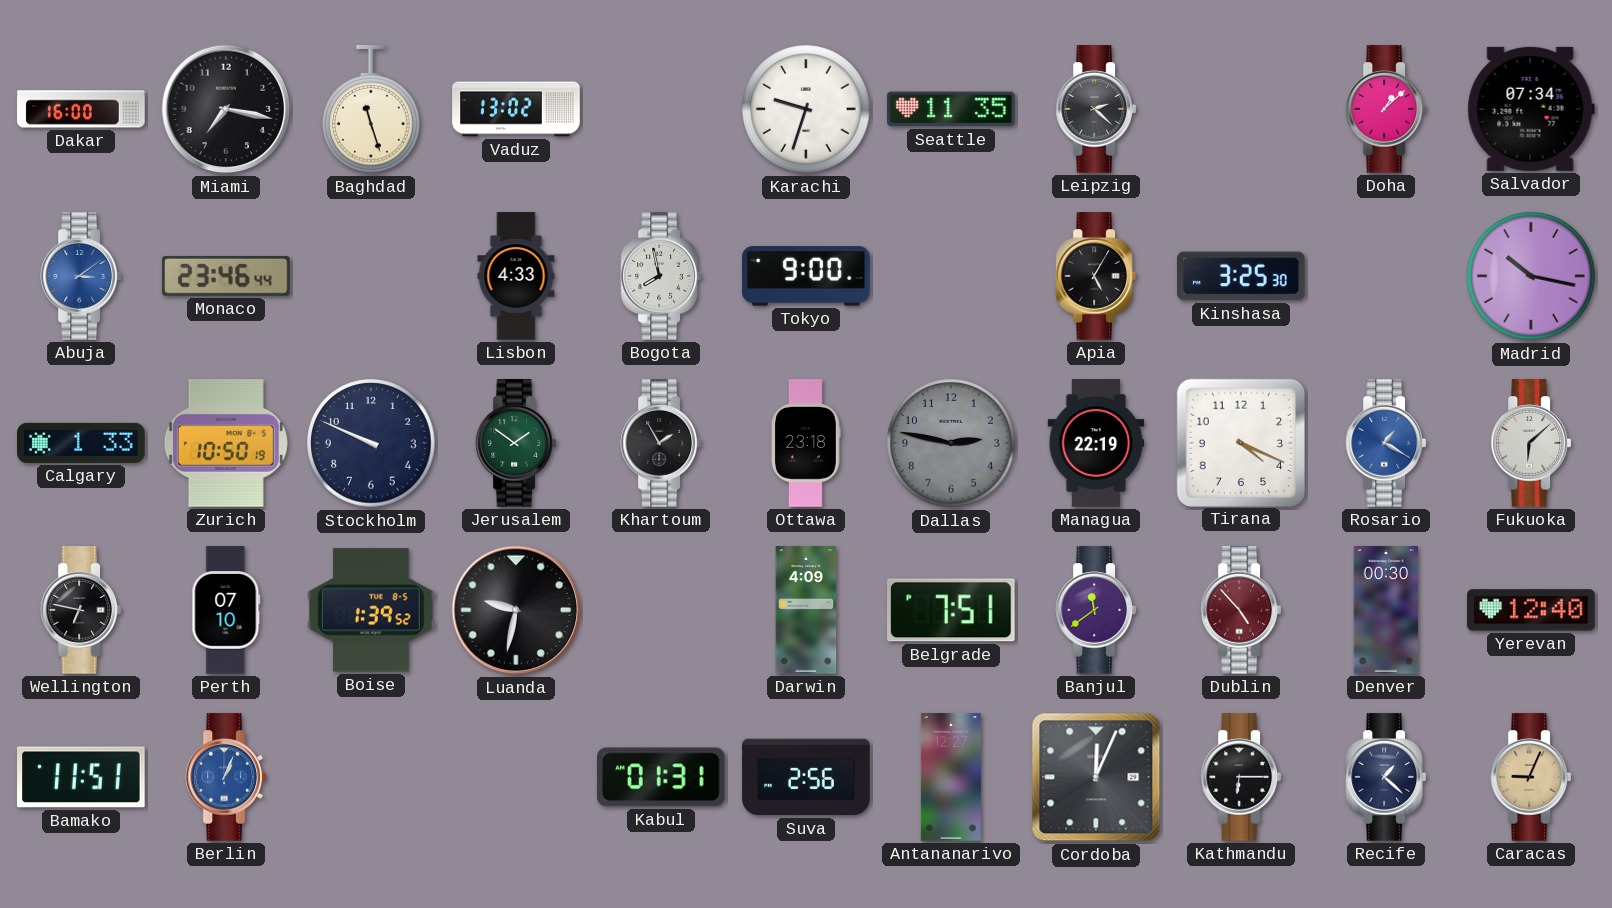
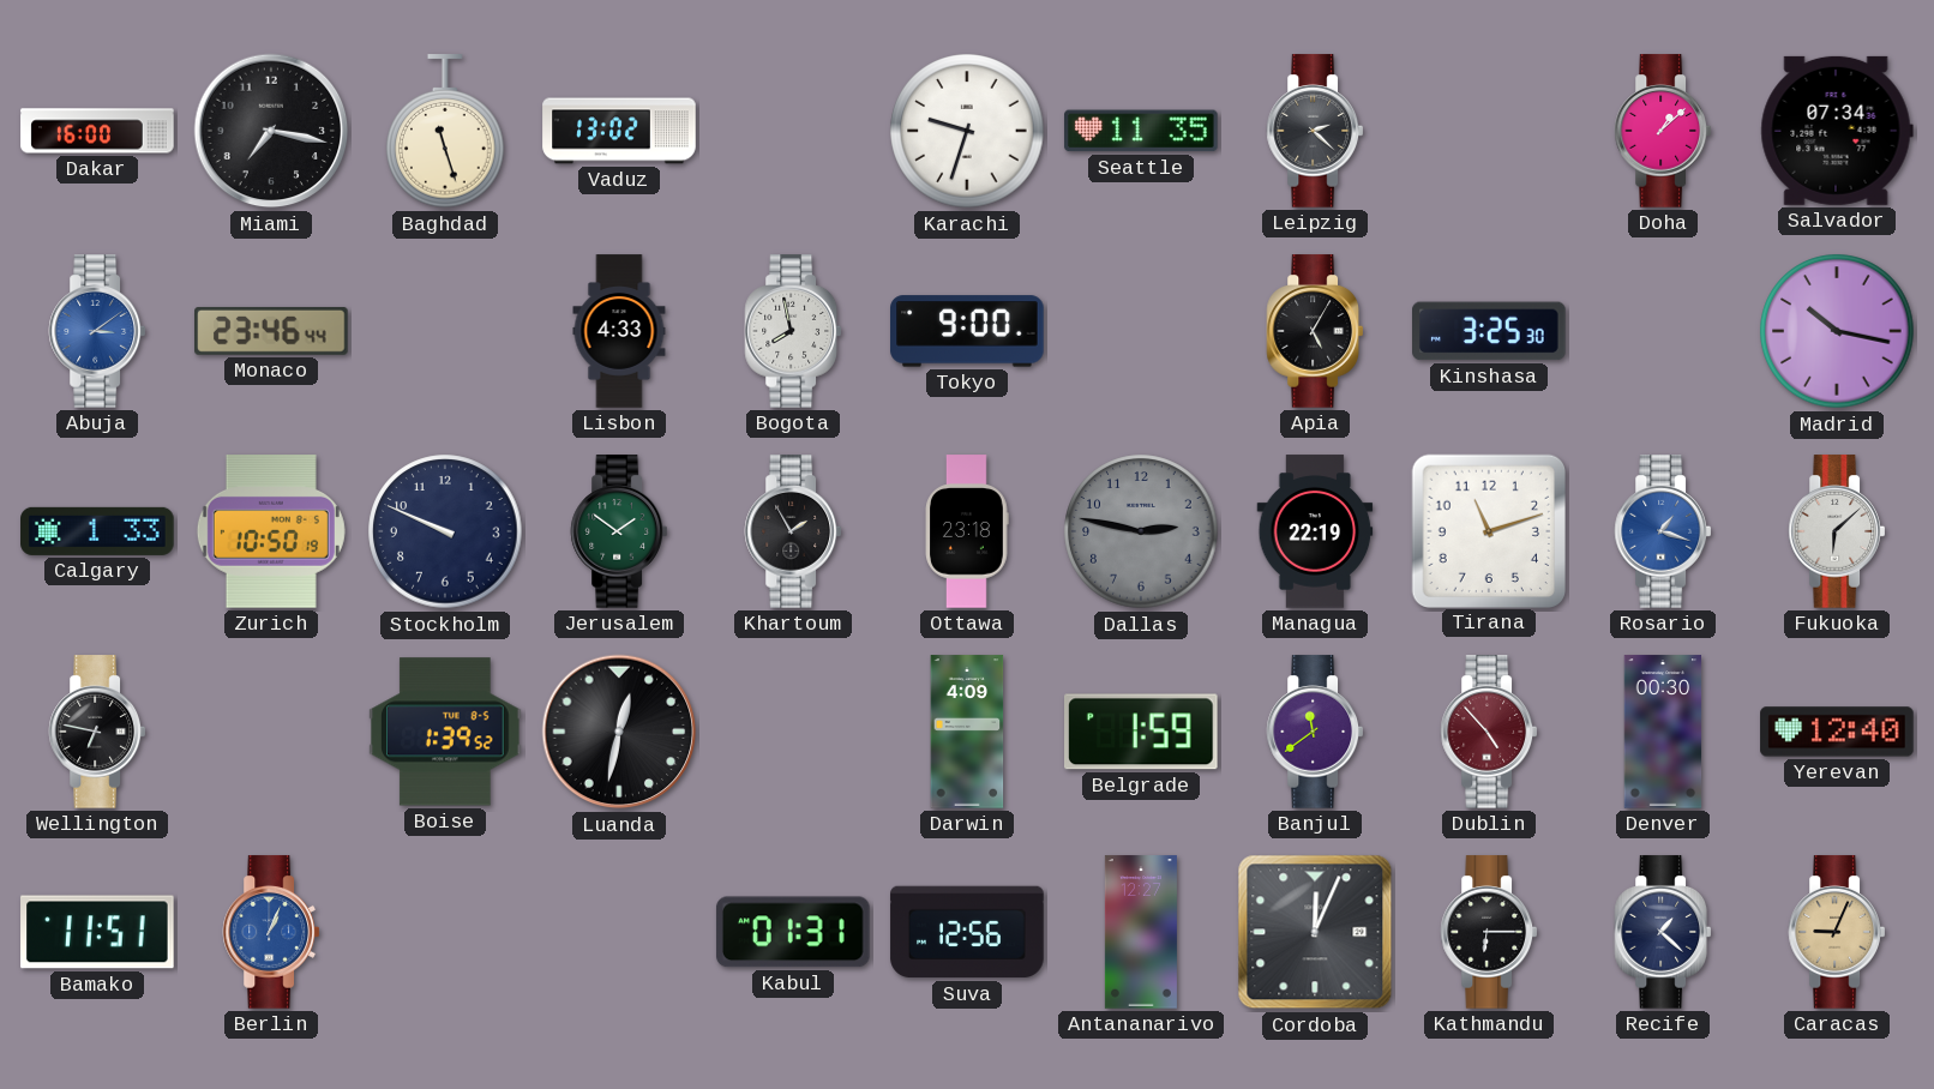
Tirana: 4:19 -> 11:12
Rosario: 1:20 -> 1:18
Perth: 07:10 -> none
Luanda: 9:32 -> 12:32
Belgrade: 7:51 -> 1:59
Suva: 2:56 -> 12:56
